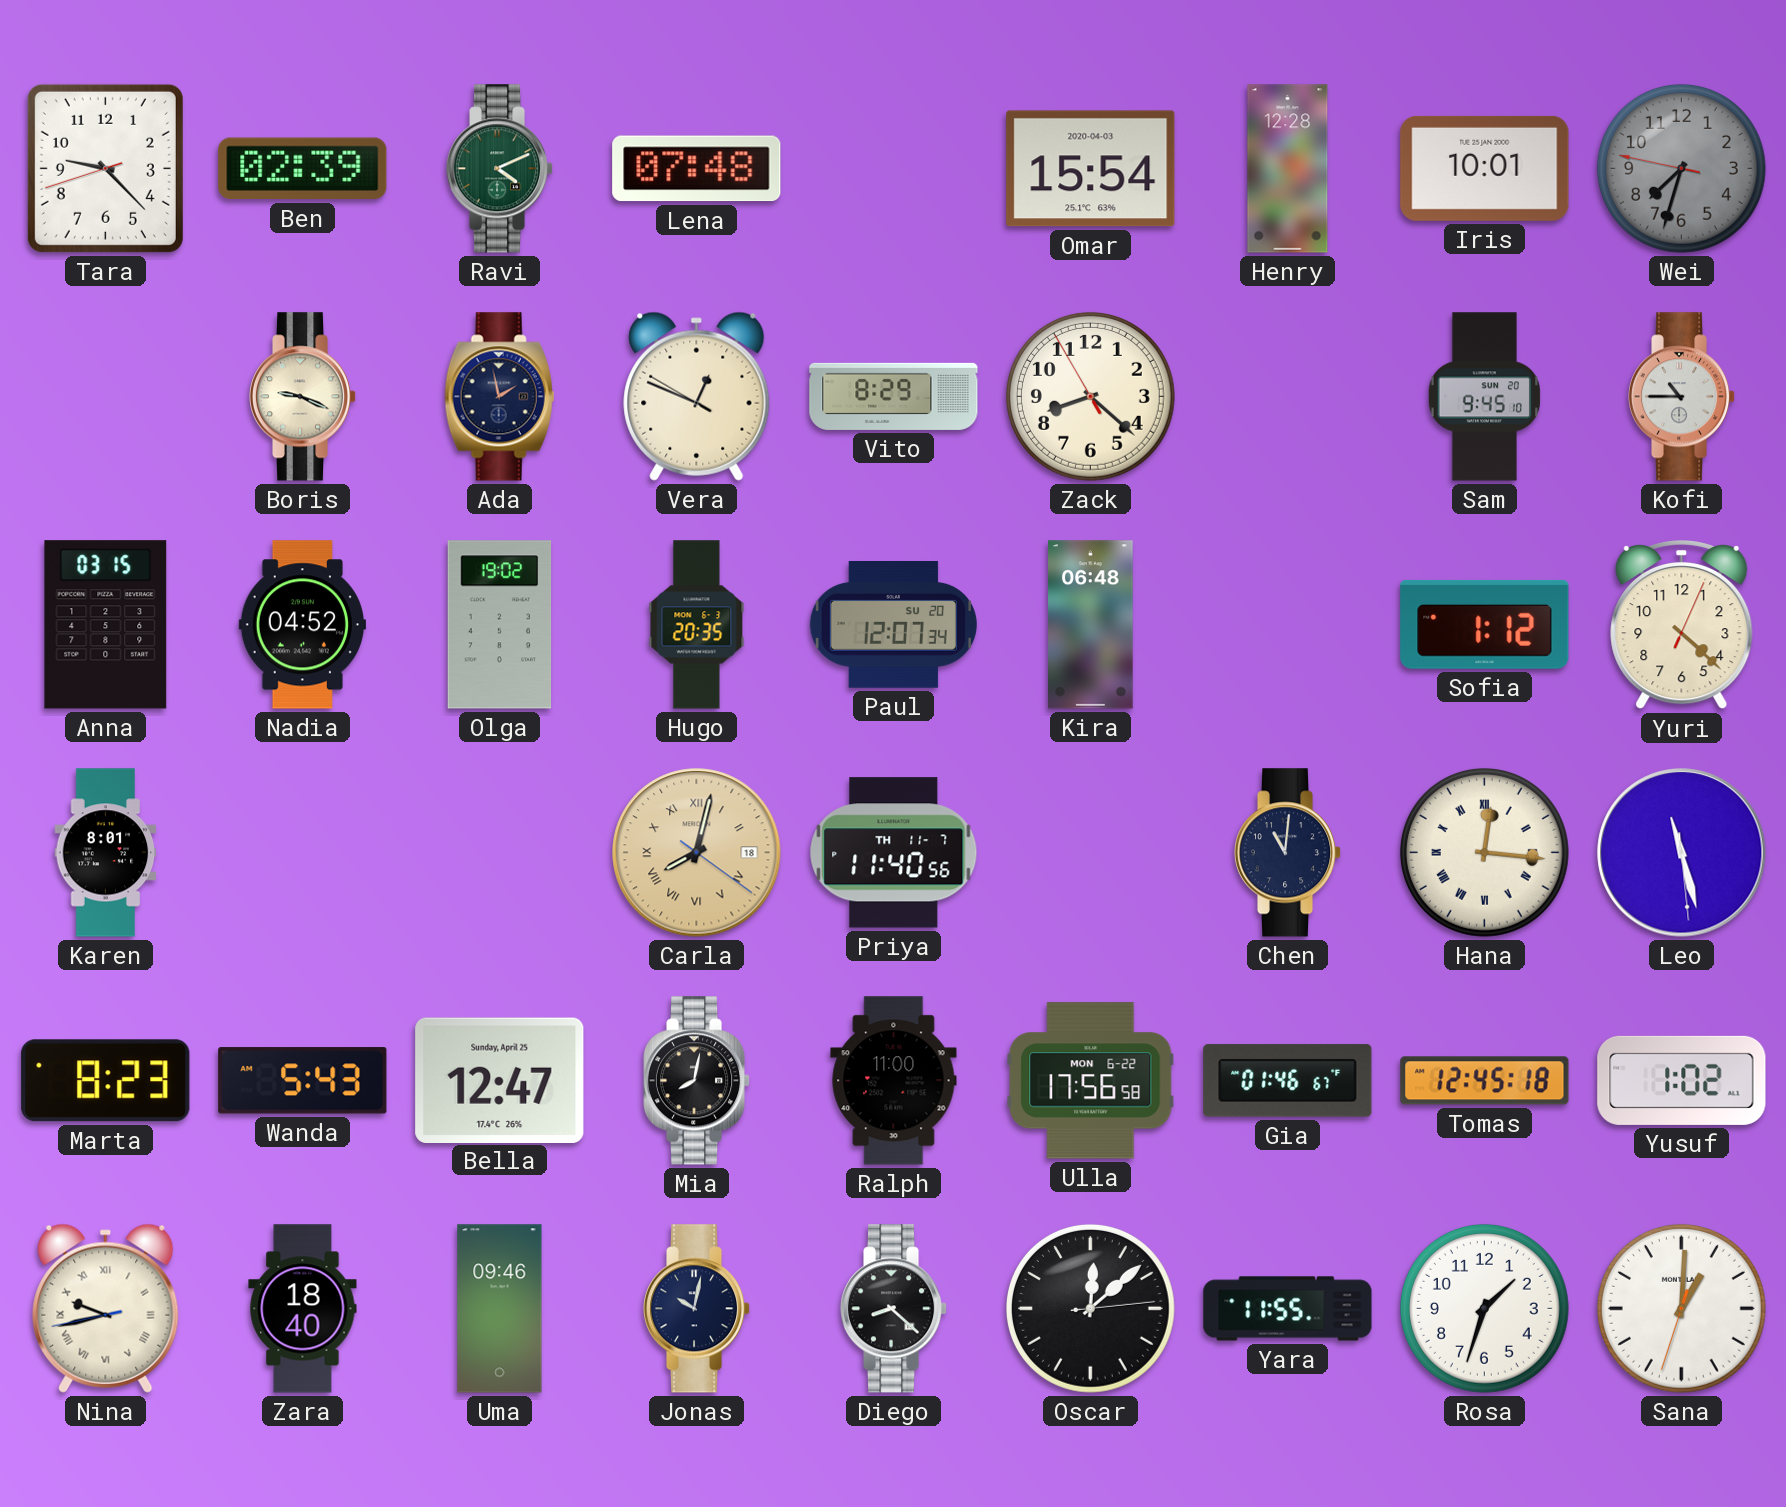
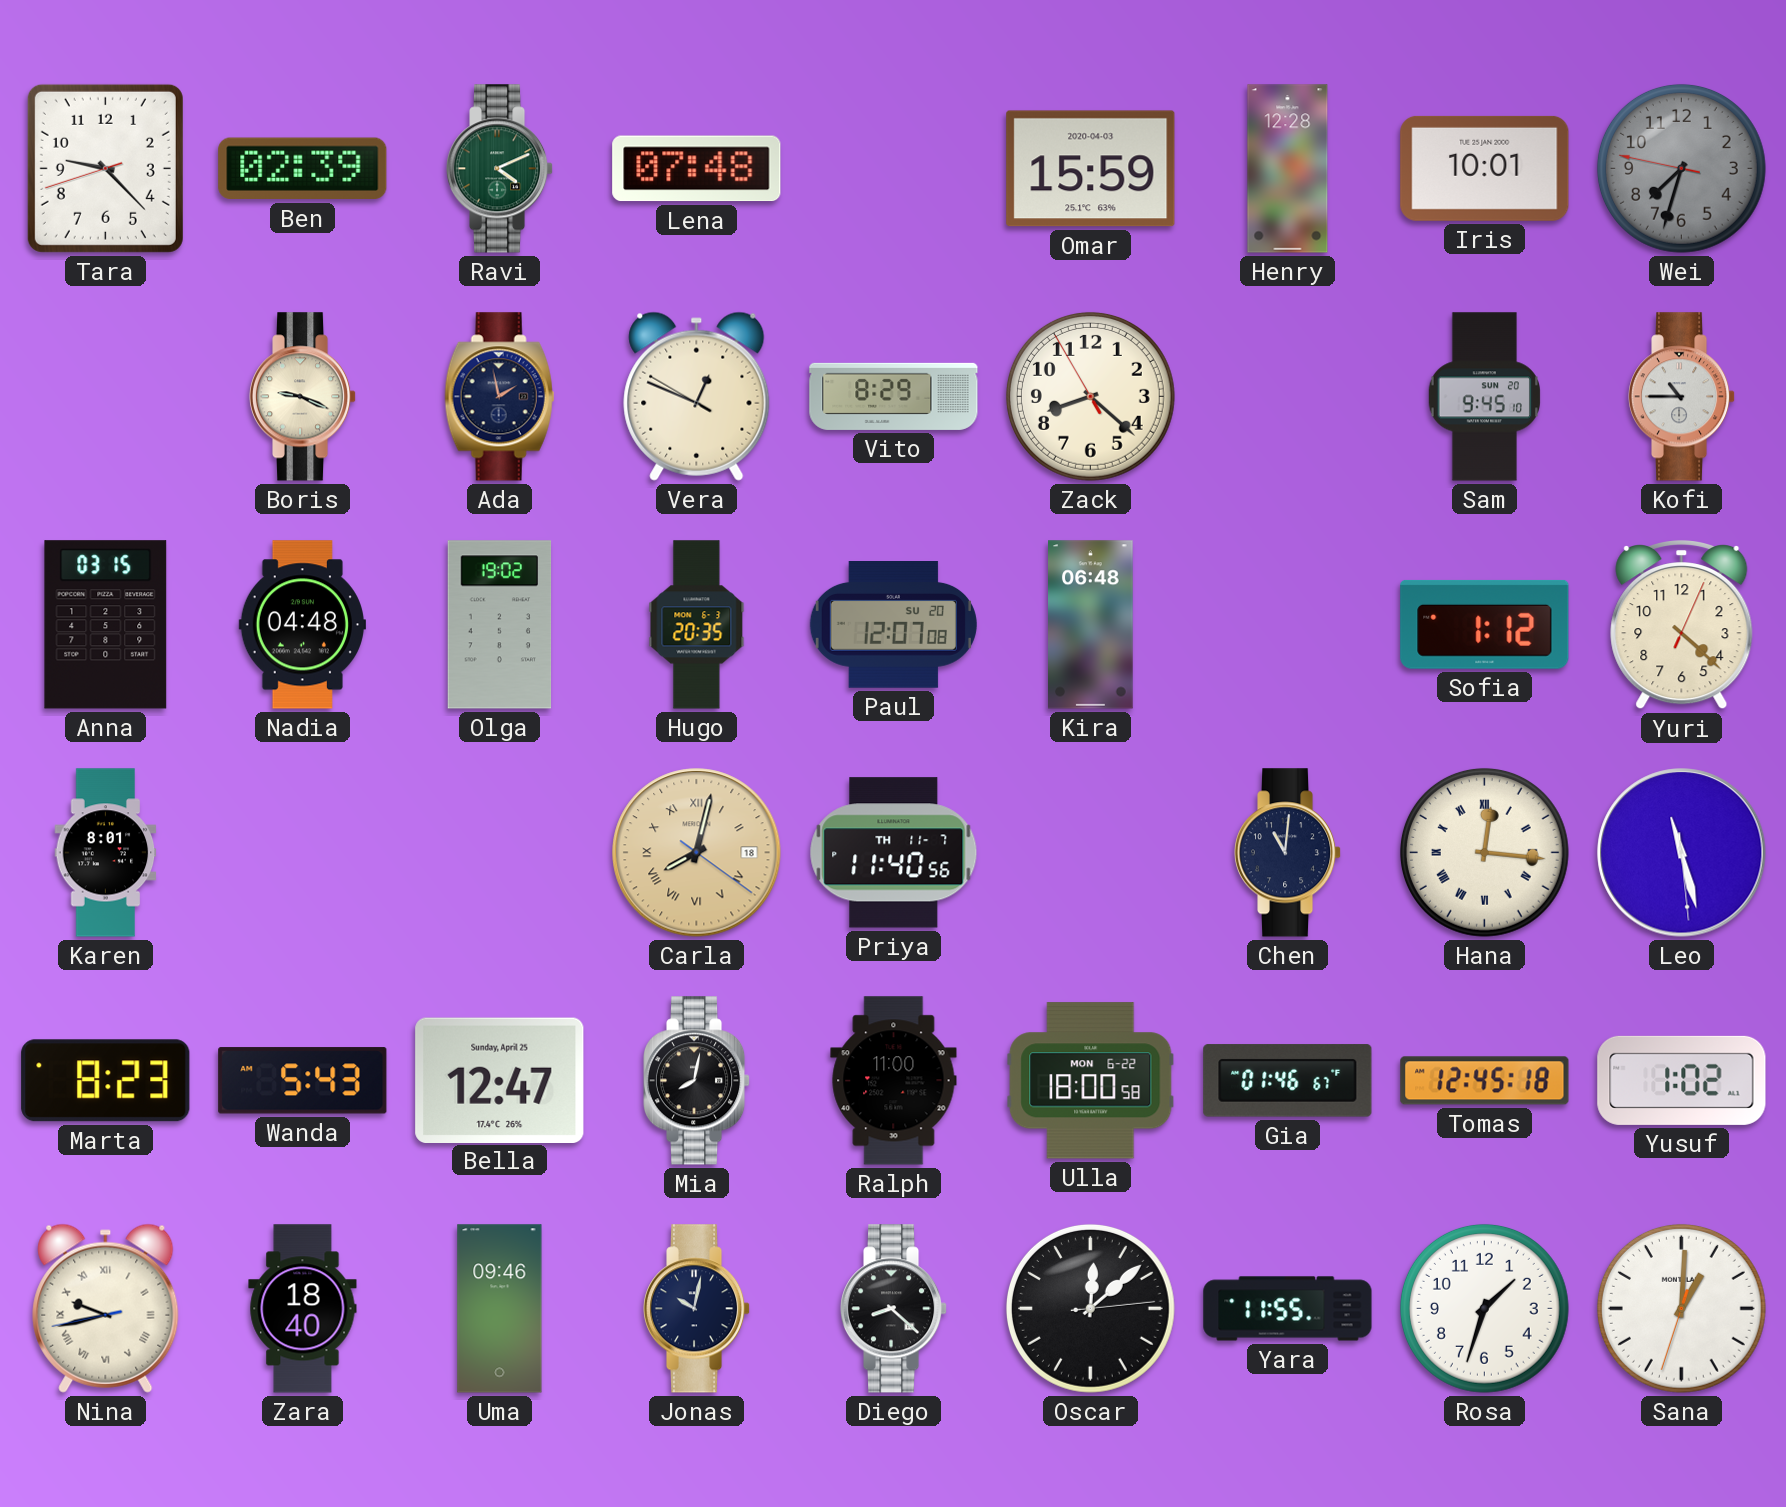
Omar: 15:54 -> 15:59
Nadia: 04:52 -> 04:48
Paul: 12:07:34 -> 12:07:08
Ulla: 17:56 -> 18:00
